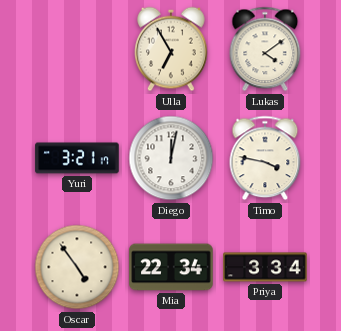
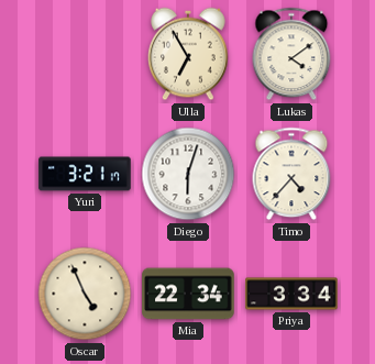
Diego: 12:02 -> 6:03
Timo: 3:47 -> 4:37
Oscar: 4:54 -> 4:56
